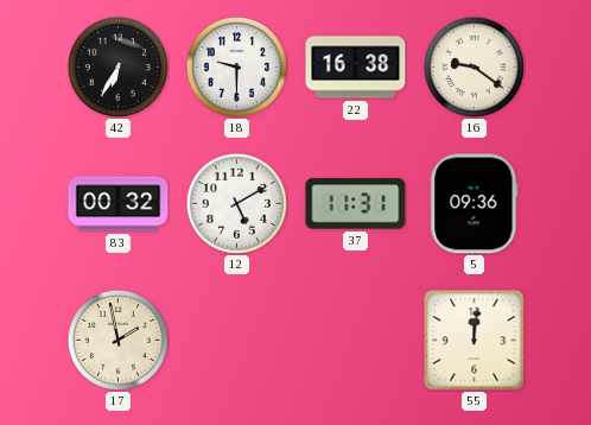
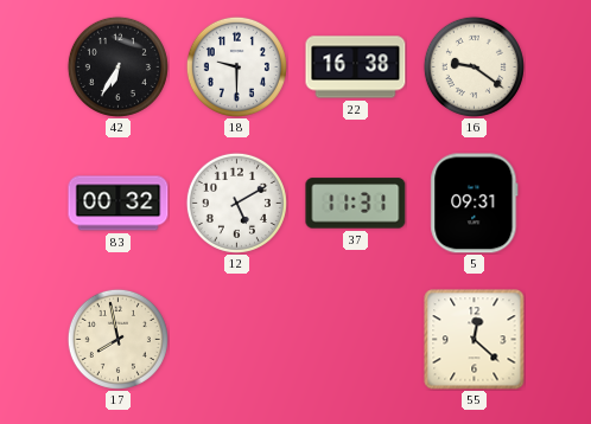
5: 09:36 -> 09:31
17: 1:58 -> 7:58
55: 12:01 -> 12:22
